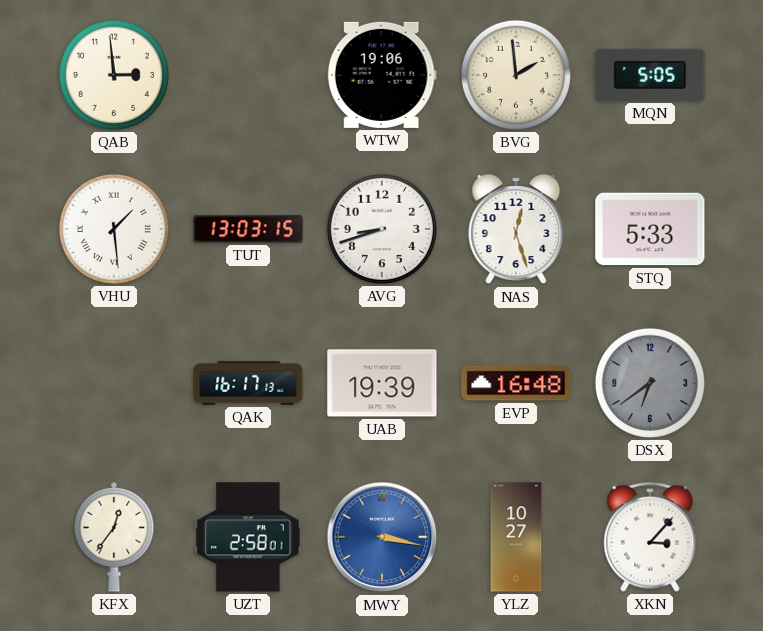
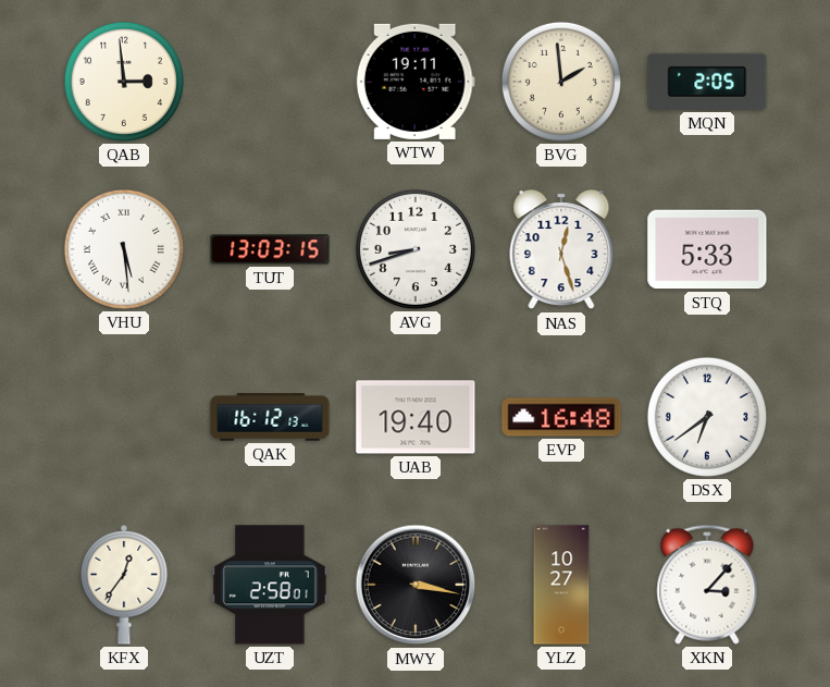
WTW: 19:06 -> 19:11
MQN: 5:05 -> 2:05
VHU: 1:29 -> 5:29
QAK: 16:17 -> 16:12
UAB: 19:39 -> 19:40
DSX dial: grey -> white
MWY dial: blue -> black
